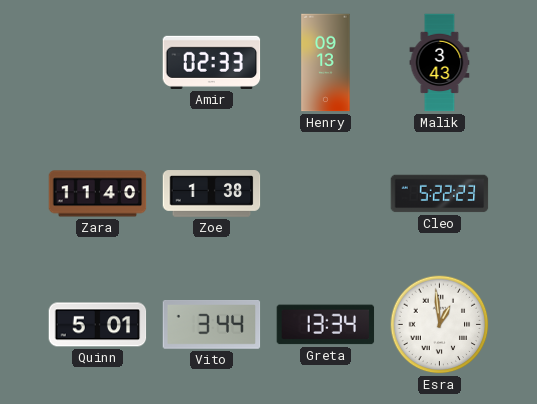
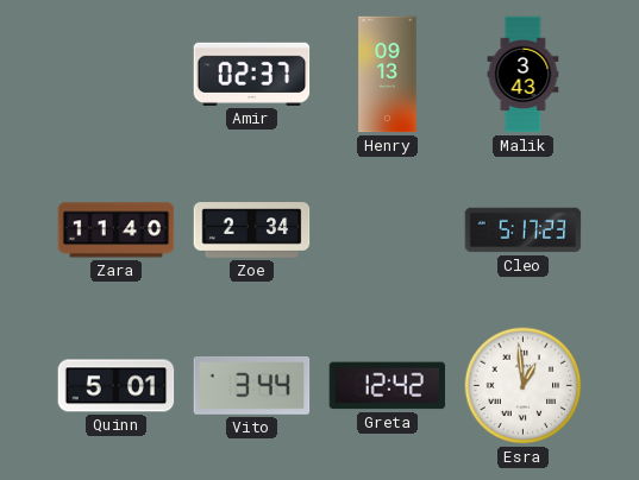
Amir: 02:33 -> 02:37
Zoe: 1:38 -> 2:34
Cleo: 5:22 -> 5:17
Greta: 13:34 -> 12:42
